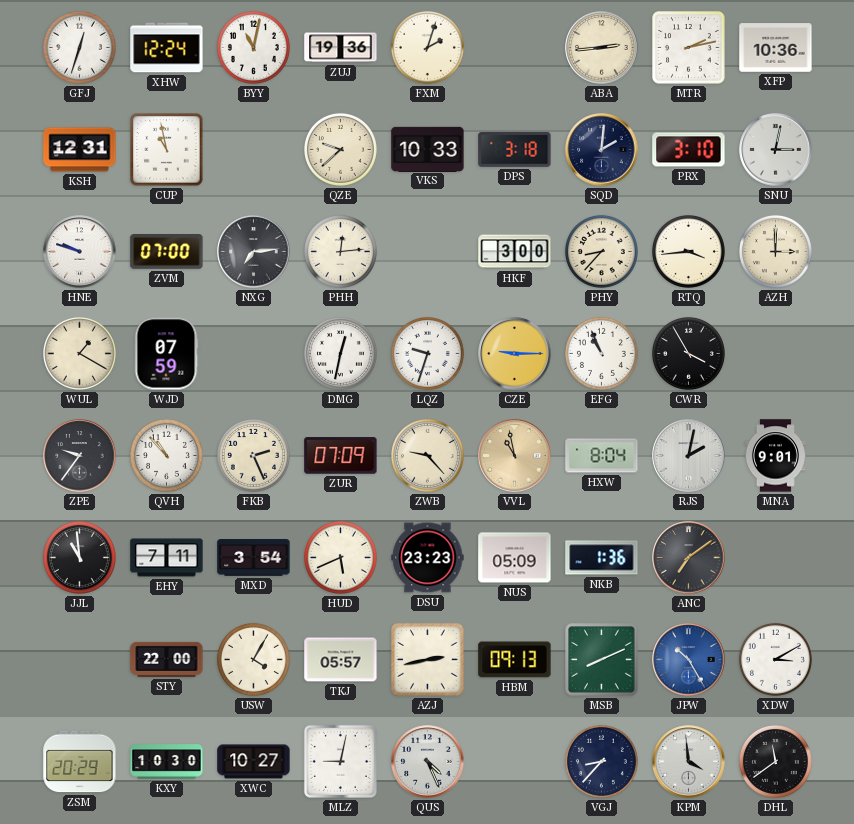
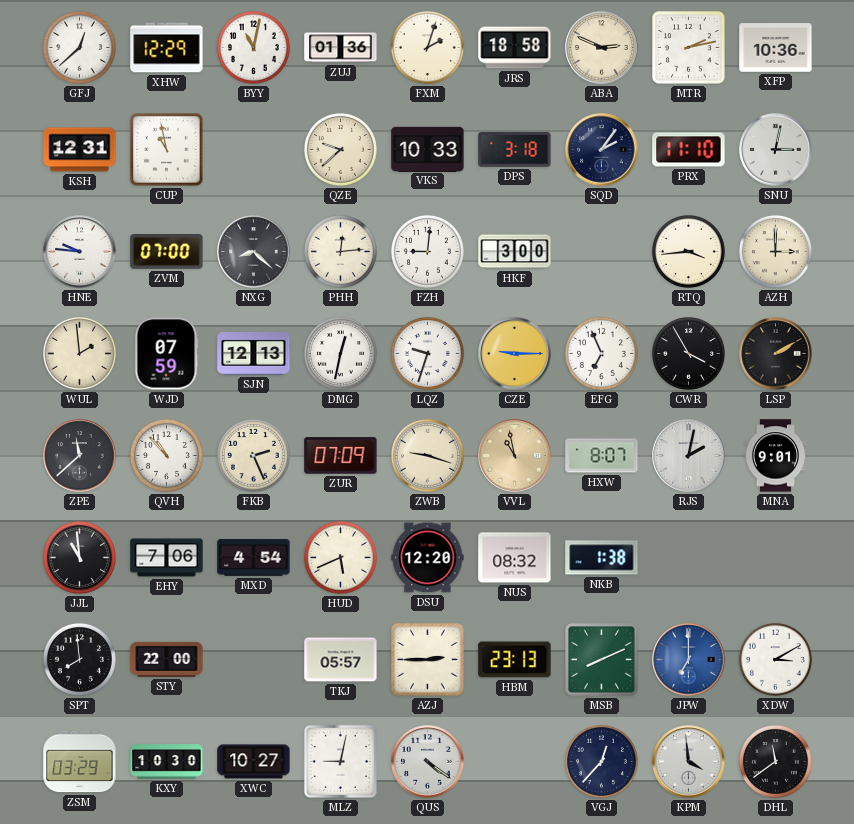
GFJ: 12:33 -> 12:38
XHW: 12:24 -> 12:29
ZUJ: 19:36 -> 01:36
JRS: none -> 18:58
ABA: 2:44 -> 2:49
SQD: 2:01 -> 2:06
PRX: 3:10 -> 11:10
HNE: 9:48 -> 9:46
NXG: 7:14 -> 8:22
FZH: none -> 9:01
PHY: 8:37 -> none
WUL: 1:20 -> 1:59
SJN: none -> 12:13
EFG: 10:56 -> 6:56
LSP: none -> 2:10
ZPE: 9:36 -> 11:38
ZWB: 9:23 -> 9:18
HXW: 8:04 -> 8:07
EHY: 7:11 -> 7:06
MXD: 3:54 -> 4:54
DSU: 23:23 -> 12:20
NUS: 05:09 -> 08:32
NKB: 1:36 -> 1:38
ANC: 7:09 -> none
SPT: none -> 7:59
USW: 4:05 -> none
AZJ: 2:43 -> 2:45
HBM: 09:13 -> 23:13
JPW: 10:25 -> 7:00
ZSM: 20:29 -> 03:29
QUS: 4:26 -> 4:21
VGJ: 8:37 -> 12:37
